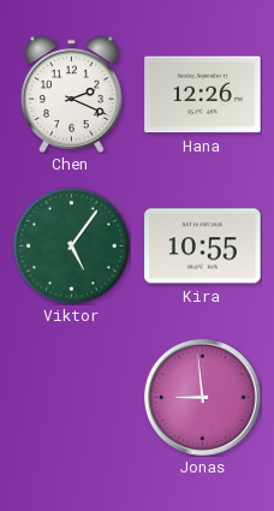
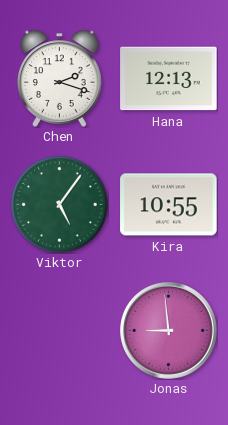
Chen: 2:19 -> 2:18
Hana: 12:26 -> 12:13
